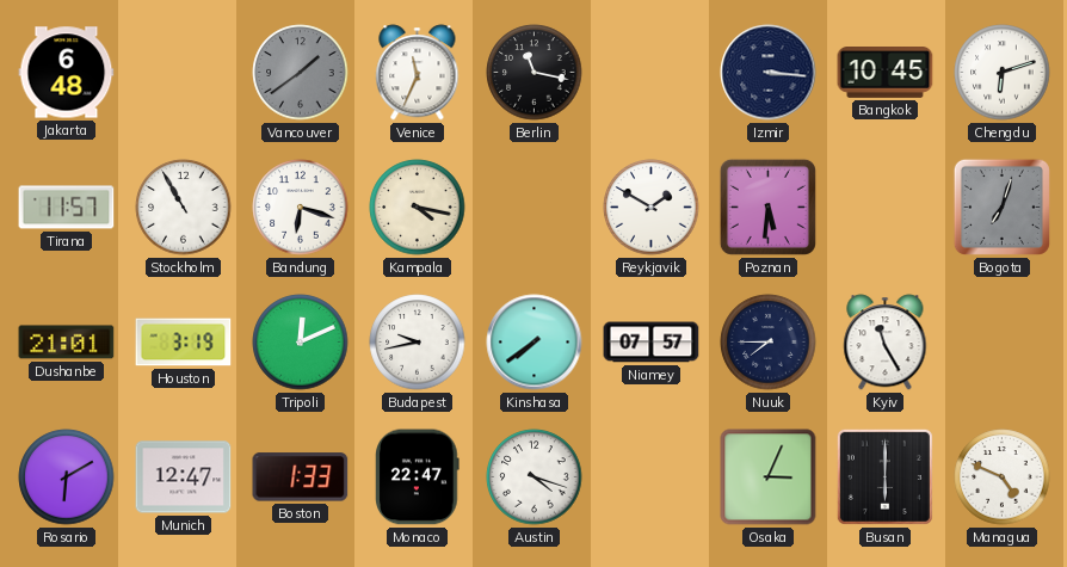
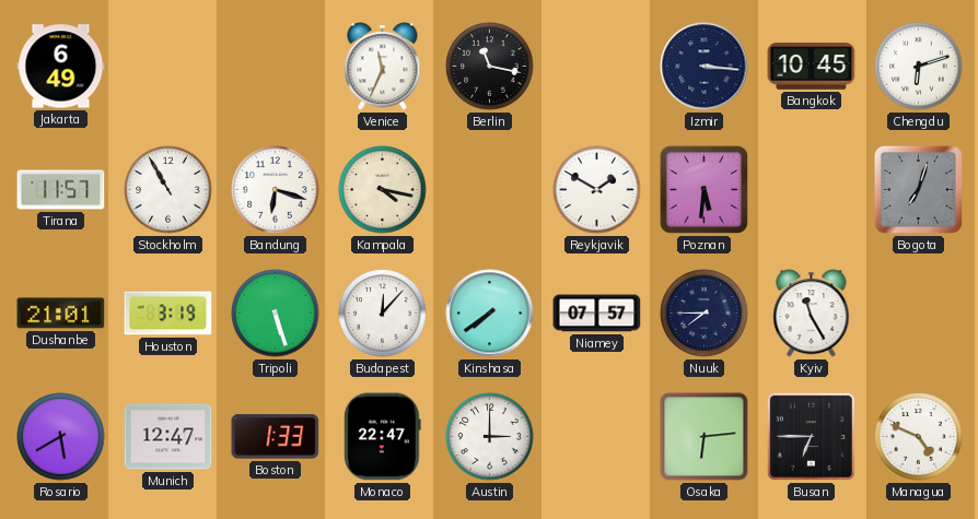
Jakarta: 6:48 -> 6:49
Vancouver: 1:39 -> none
Tripoli: 12:11 -> 5:27
Budapest: 9:43 -> 12:07
Rosario: 6:10 -> 5:40
Austin: 4:18 -> 3:00
Osaka: 3:04 -> 6:14
Busan: 6:00 -> 6:45
